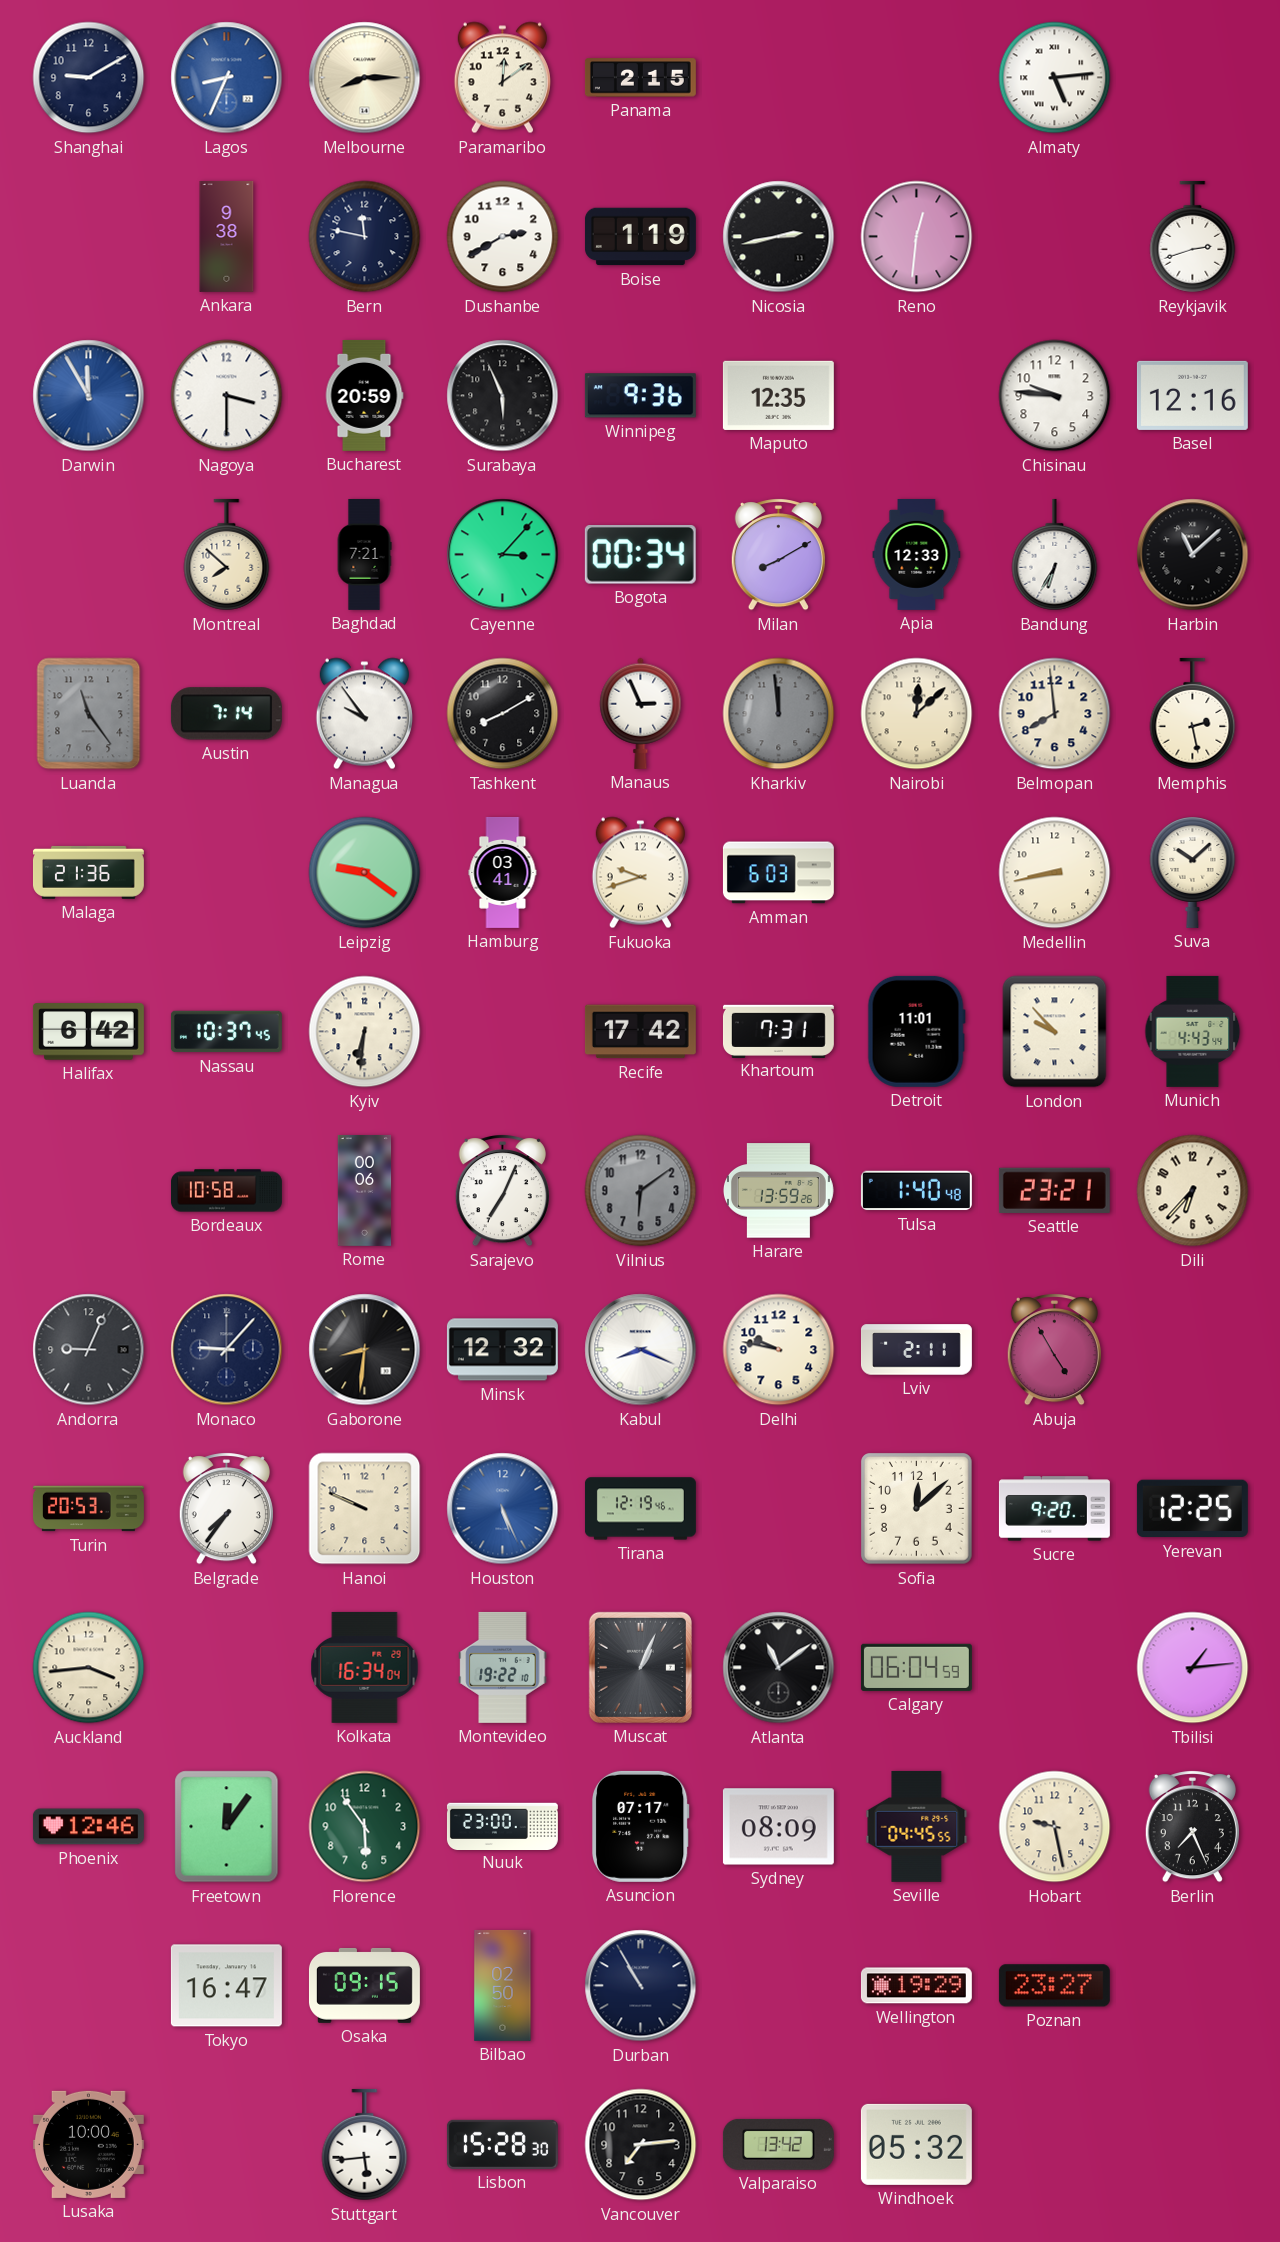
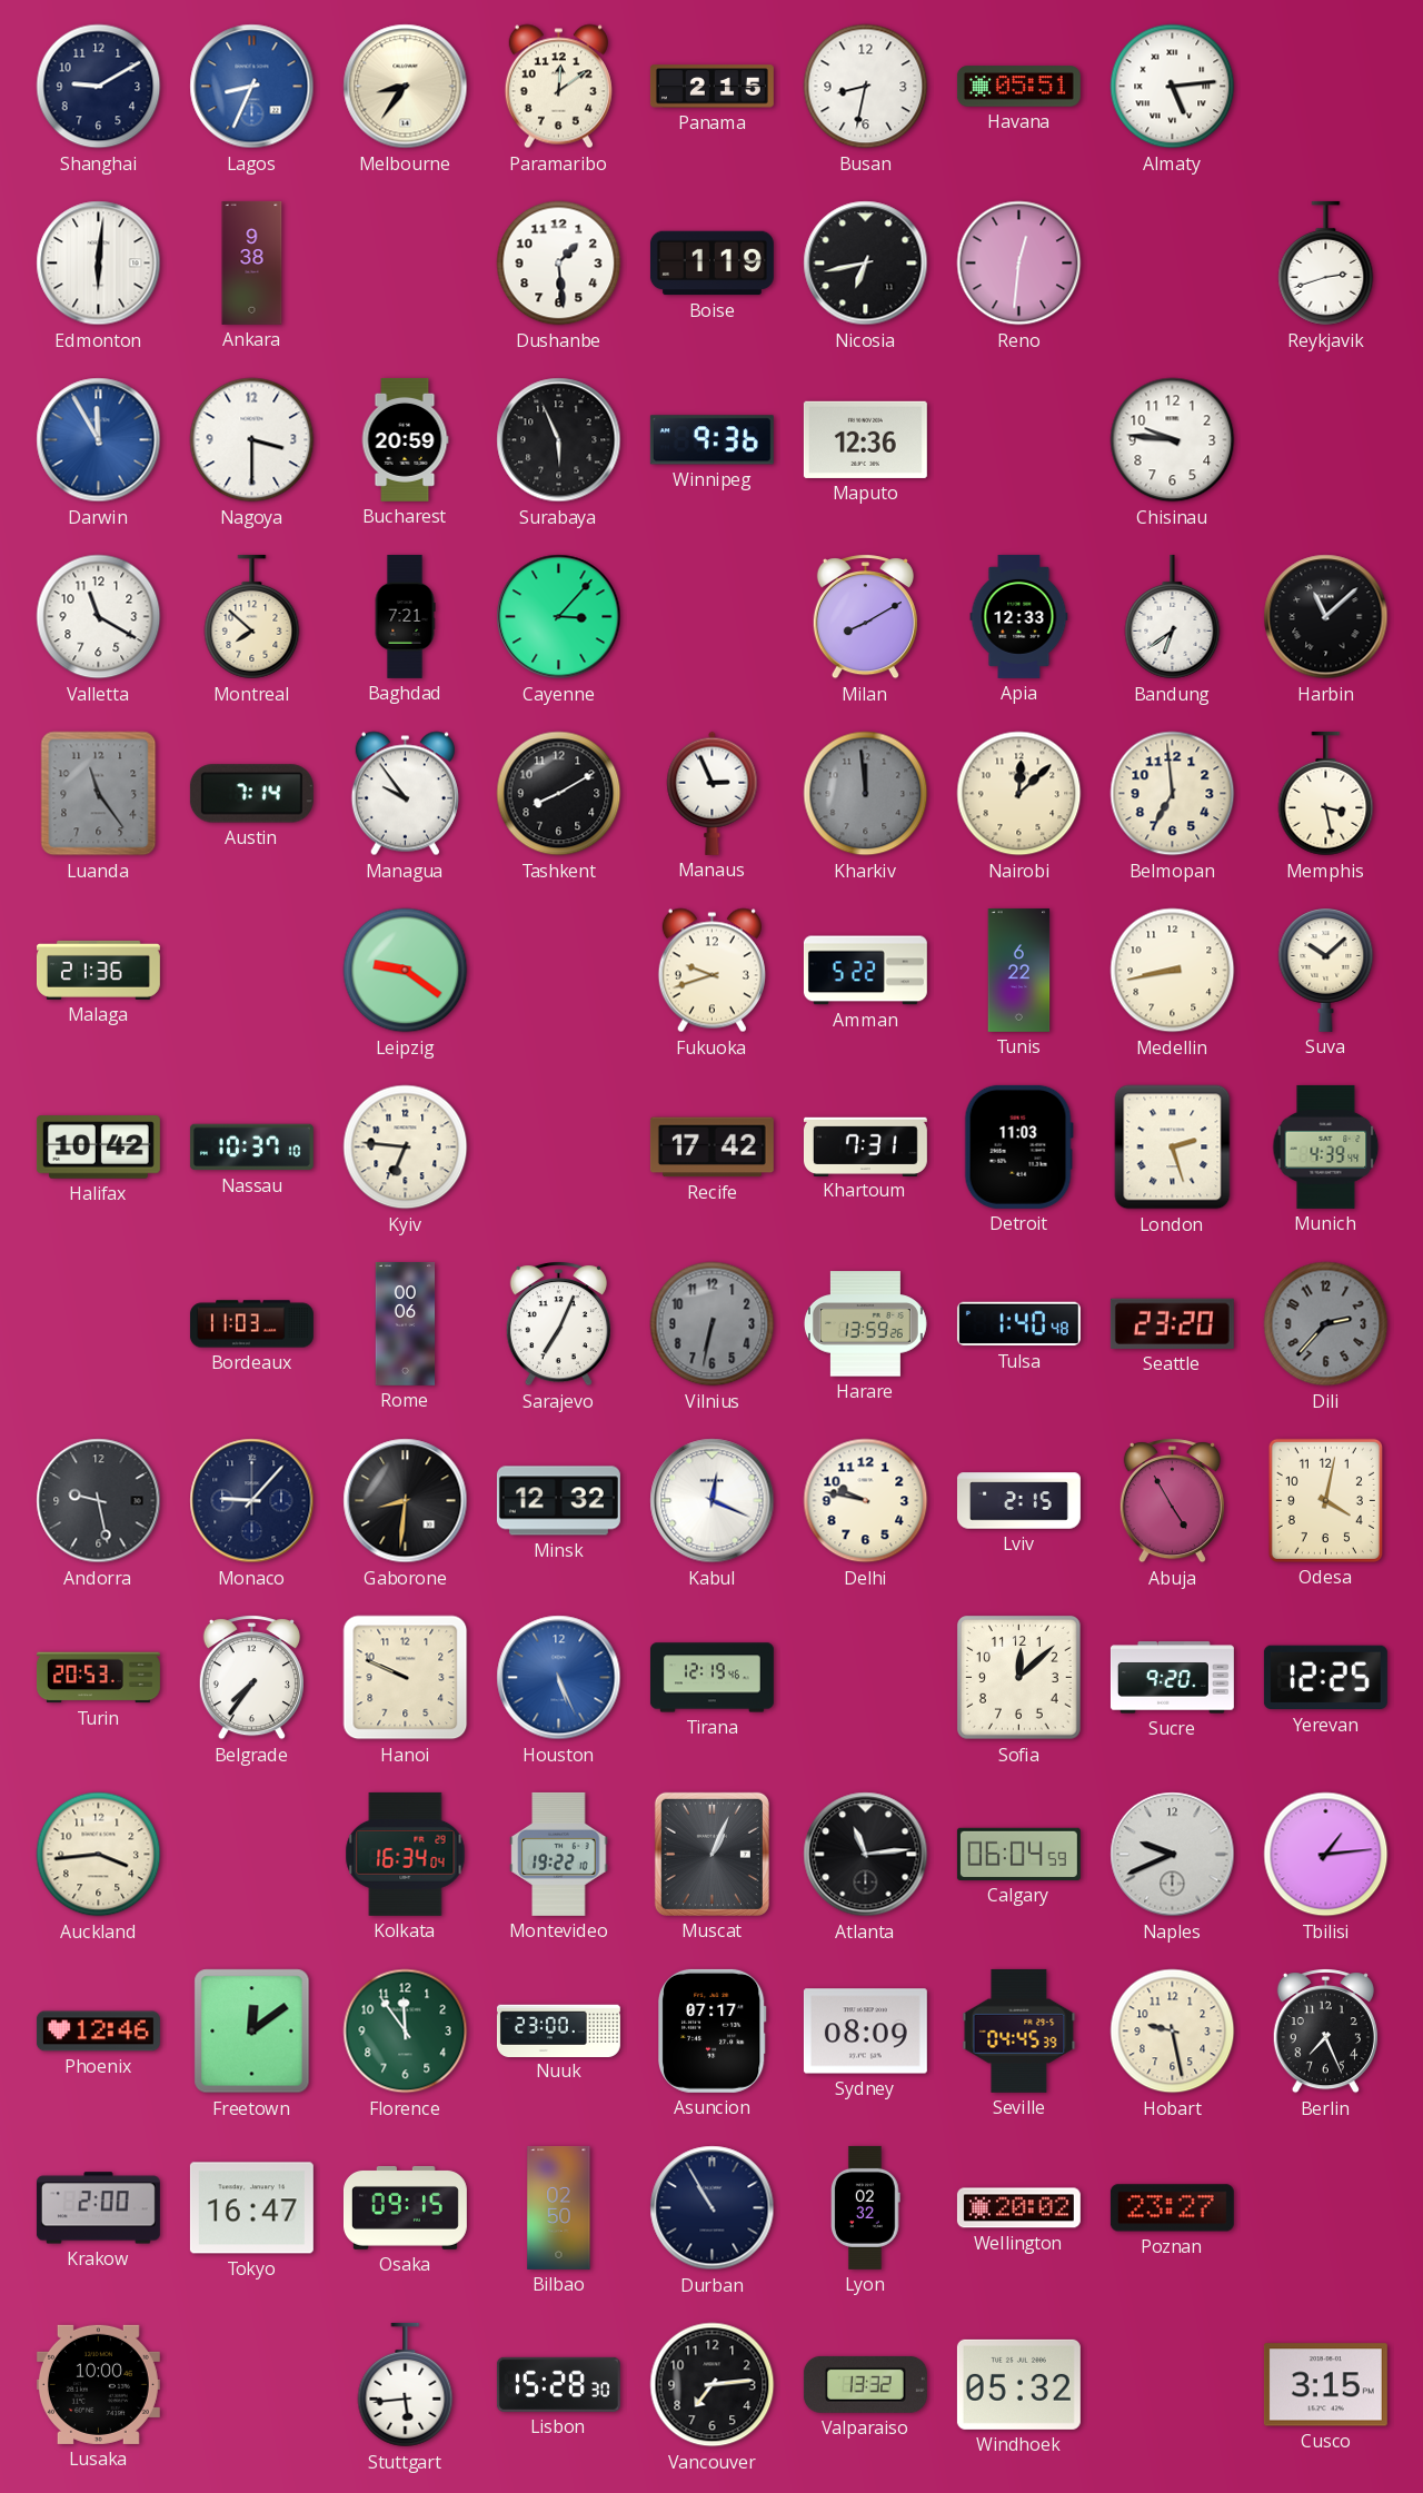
Melbourne: 8:15 -> 8:36
Busan: none -> 8:32
Havana: none -> 05:51
Edmonton: none -> 6:01
Bern: 11:47 -> none
Dushanbe: 2:40 -> 1:29
Nicosia: 2:43 -> 6:43
Maputo: 12:35 -> 12:36
Basel: 12:16 -> none
Valletta: none -> 11:20
Bogota: 00:34 -> none
Bandung: 6:35 -> 6:39
Belmopan: 7:59 -> 6:59
Memphis: 2:28 -> 3:28
Hamburg: 03:41 -> none
Amman: 6:03 -> 5:22
Tunis: none -> 6:22
Halifax: 6:42 -> 10:42
Nassau: 10:37:45 -> 10:37:10
Kyiv: 6:31 -> 6:46
Detroit: 11:01 -> 11:03
London: 9:53 -> 2:27
Munich: 4:43 -> 4:39
Bordeaux: 10:58 -> 11:03
Vilnius: 6:09 -> 6:32
Seattle: 23:21 -> 23:20
Dili: 6:37 -> 2:37
Dili dial: cream -> grey
Andorra: 9:04 -> 9:28
Kabul: 8:19 -> 12:19
Lviv: 2:11 -> 2:15
Odesa: none -> 4:02
Atlanta: 11:09 -> 11:14
Naples: none -> 9:41
Freetown: 12:06 -> 12:09
Florence: 5:54 -> 11:54
Seville: 04:45:55 -> 04:45:39
Krakow: none -> 2:00
Lyon: none -> 02:32
Wellington: 19:29 -> 20:02
Valparaiso: 13:42 -> 13:32
Cusco: none -> 3:15
